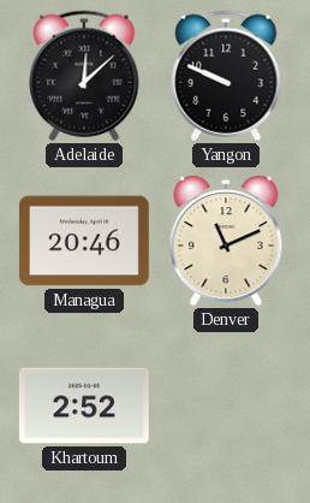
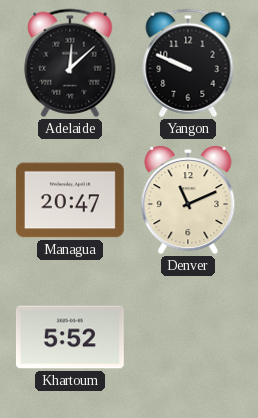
Managua: 20:46 -> 20:47
Khartoum: 2:52 -> 5:52
